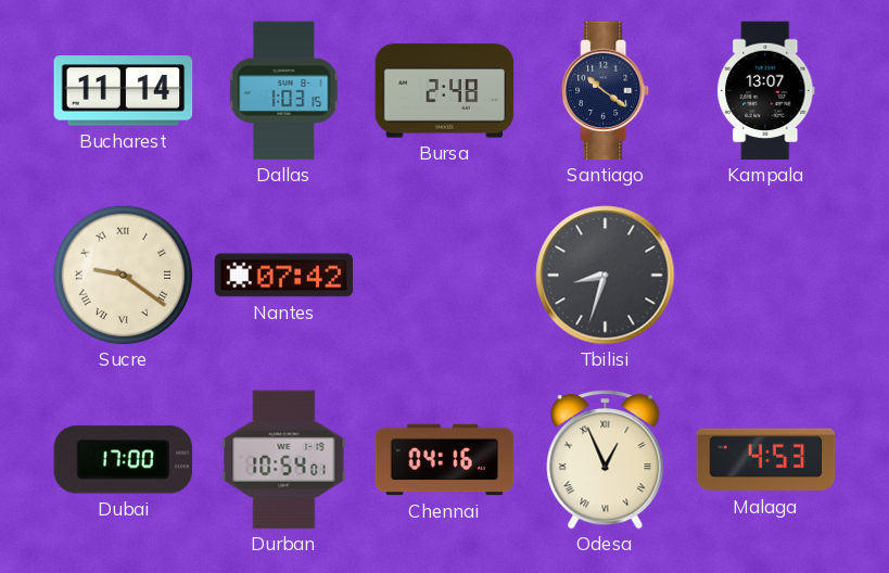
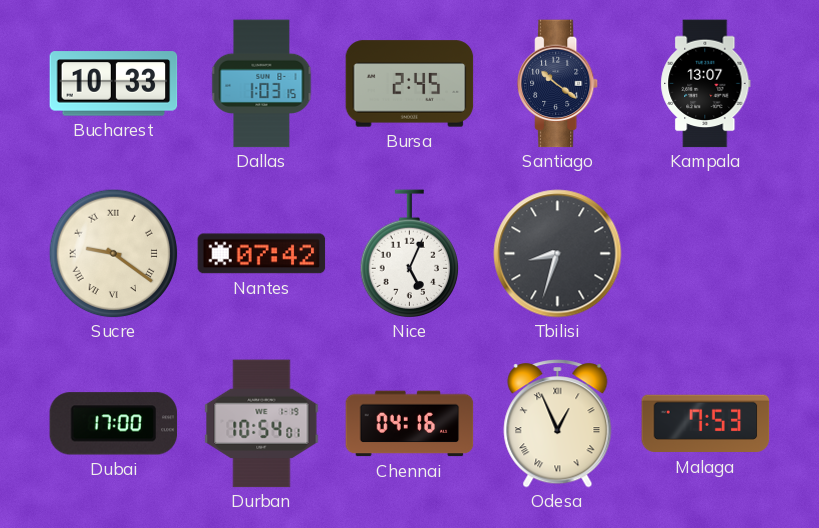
Bucharest: 11:14 -> 10:33
Bursa: 2:48 -> 2:45
Nice: none -> 5:04
Malaga: 4:53 -> 7:53
